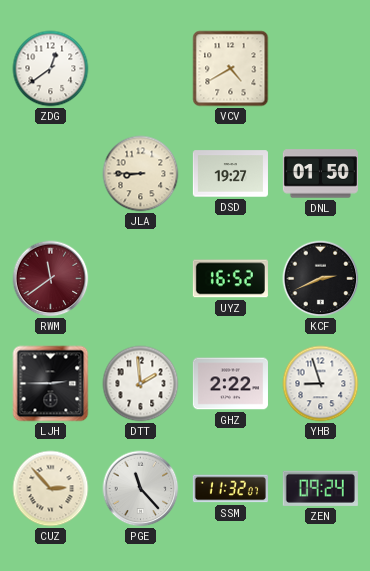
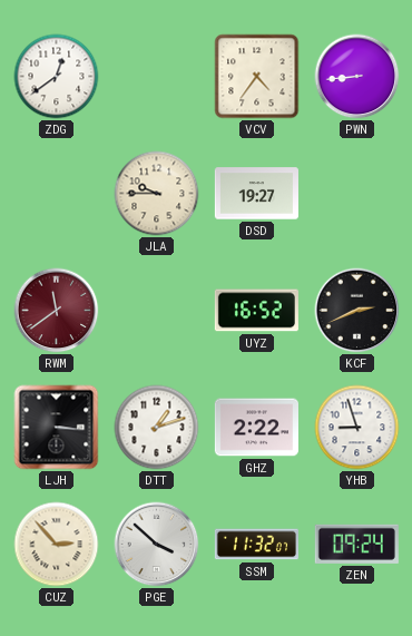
VCV: 4:40 -> 4:36
PWN: none -> 8:44
JLA: 8:45 -> 9:45
DNL: 01:50 -> none
LJH: 2:45 -> 3:16
DTT: 1:59 -> 1:12
PGE: 11:23 -> 3:52
